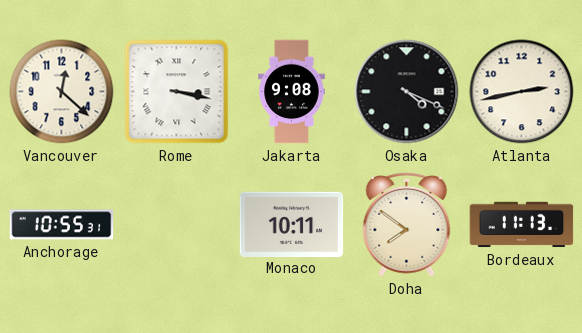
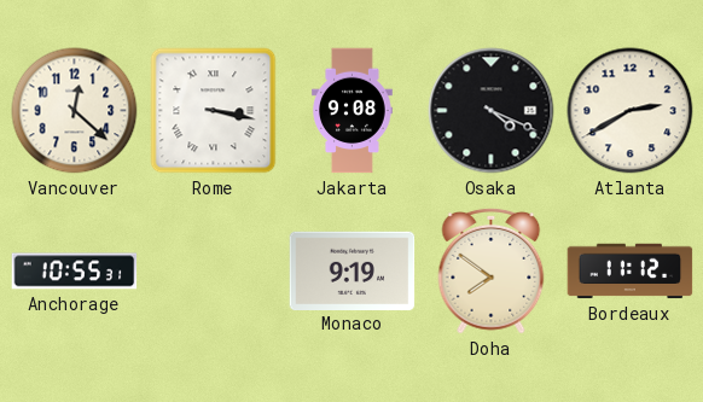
Atlanta: 2:43 -> 2:40
Monaco: 10:11 -> 9:19
Bordeaux: 11:13 -> 11:12
